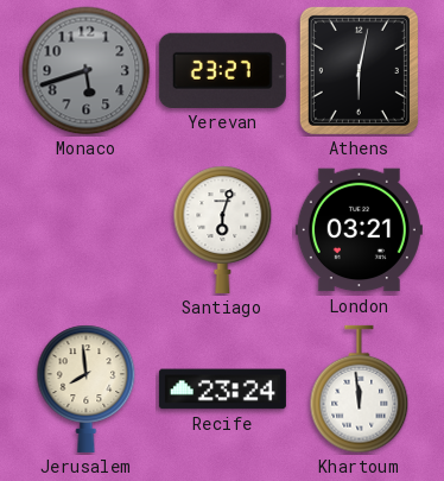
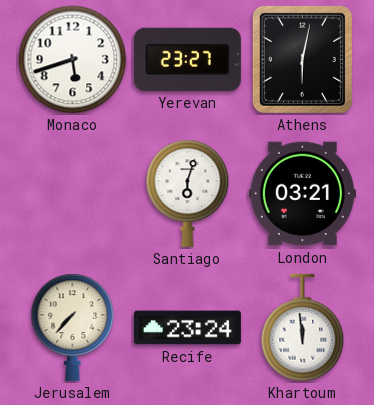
Monaco dial: grey -> white
Jerusalem: 7:59 -> 7:37
